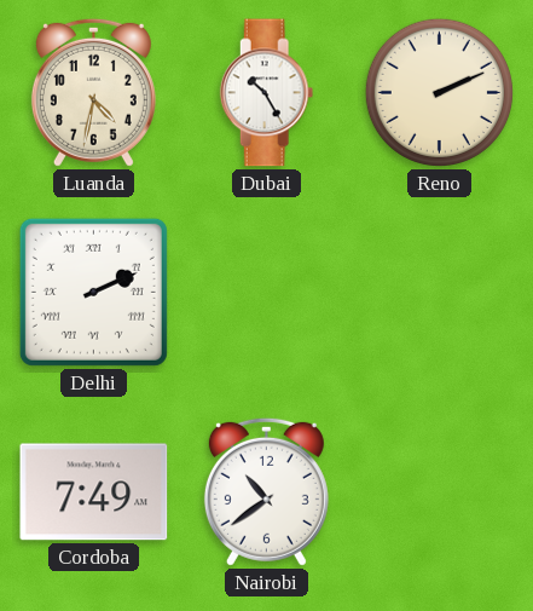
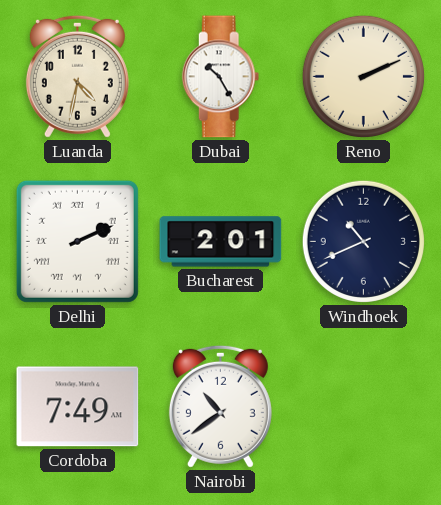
Bucharest: none -> 2:01
Windhoek: none -> 10:41
